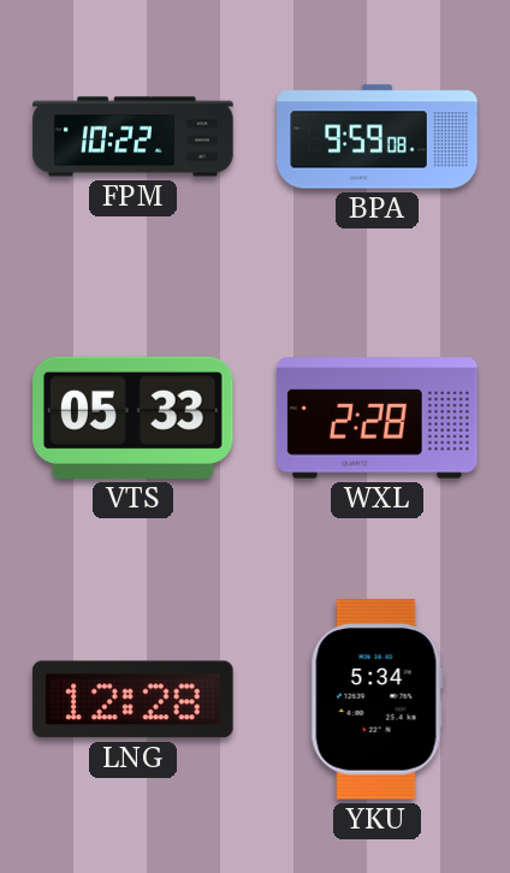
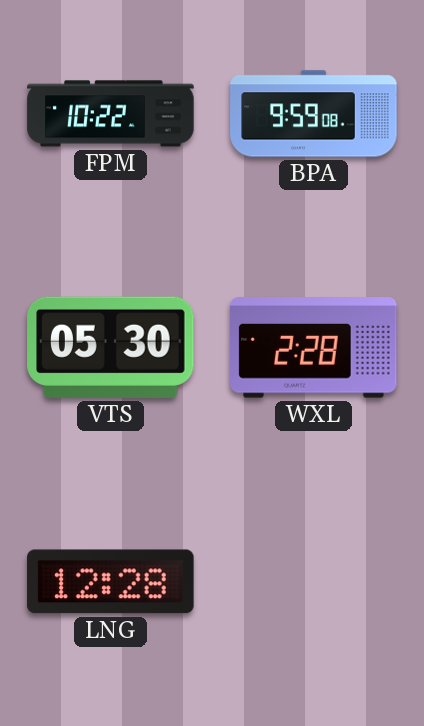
VTS: 05:33 -> 05:30
YKU: 5:34 -> none
